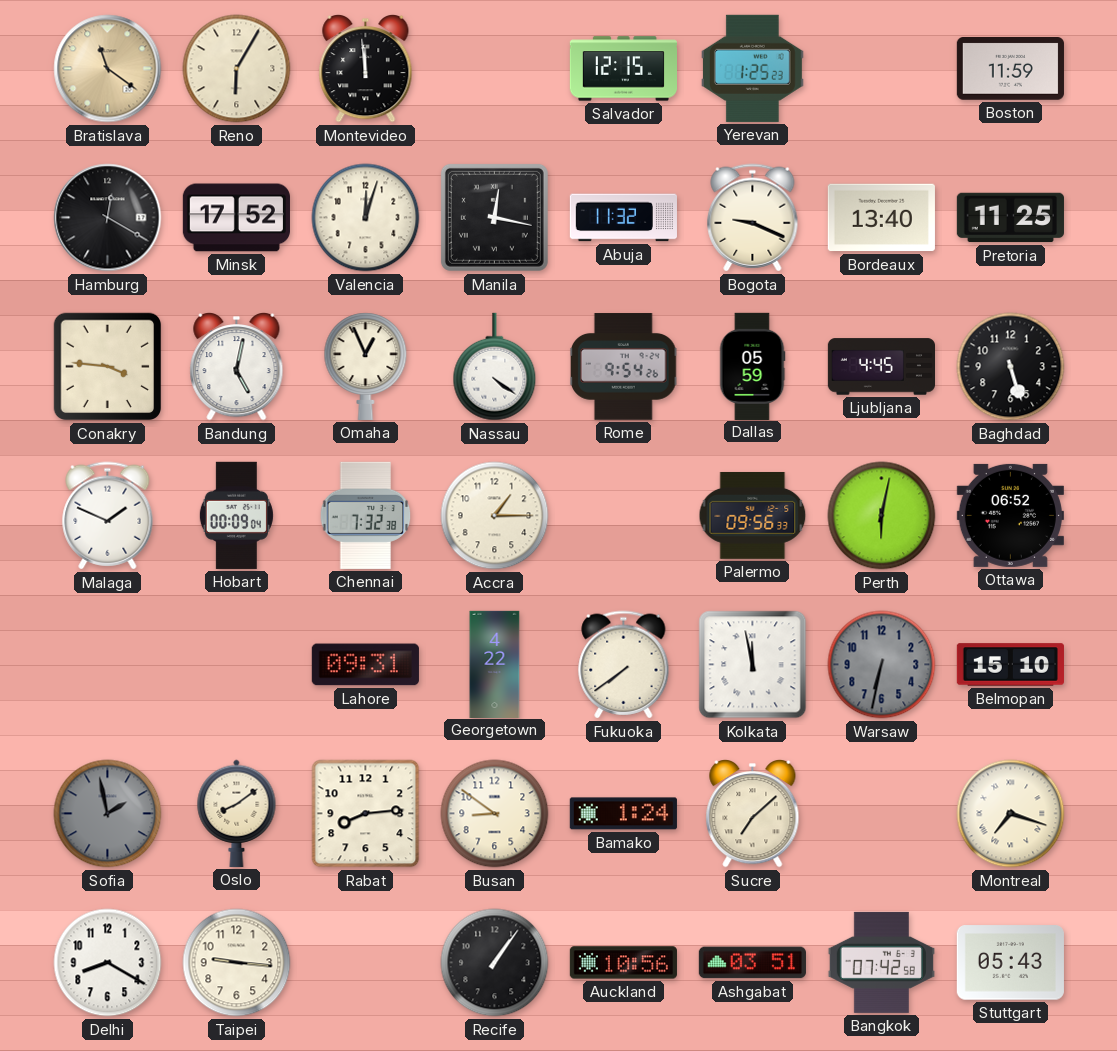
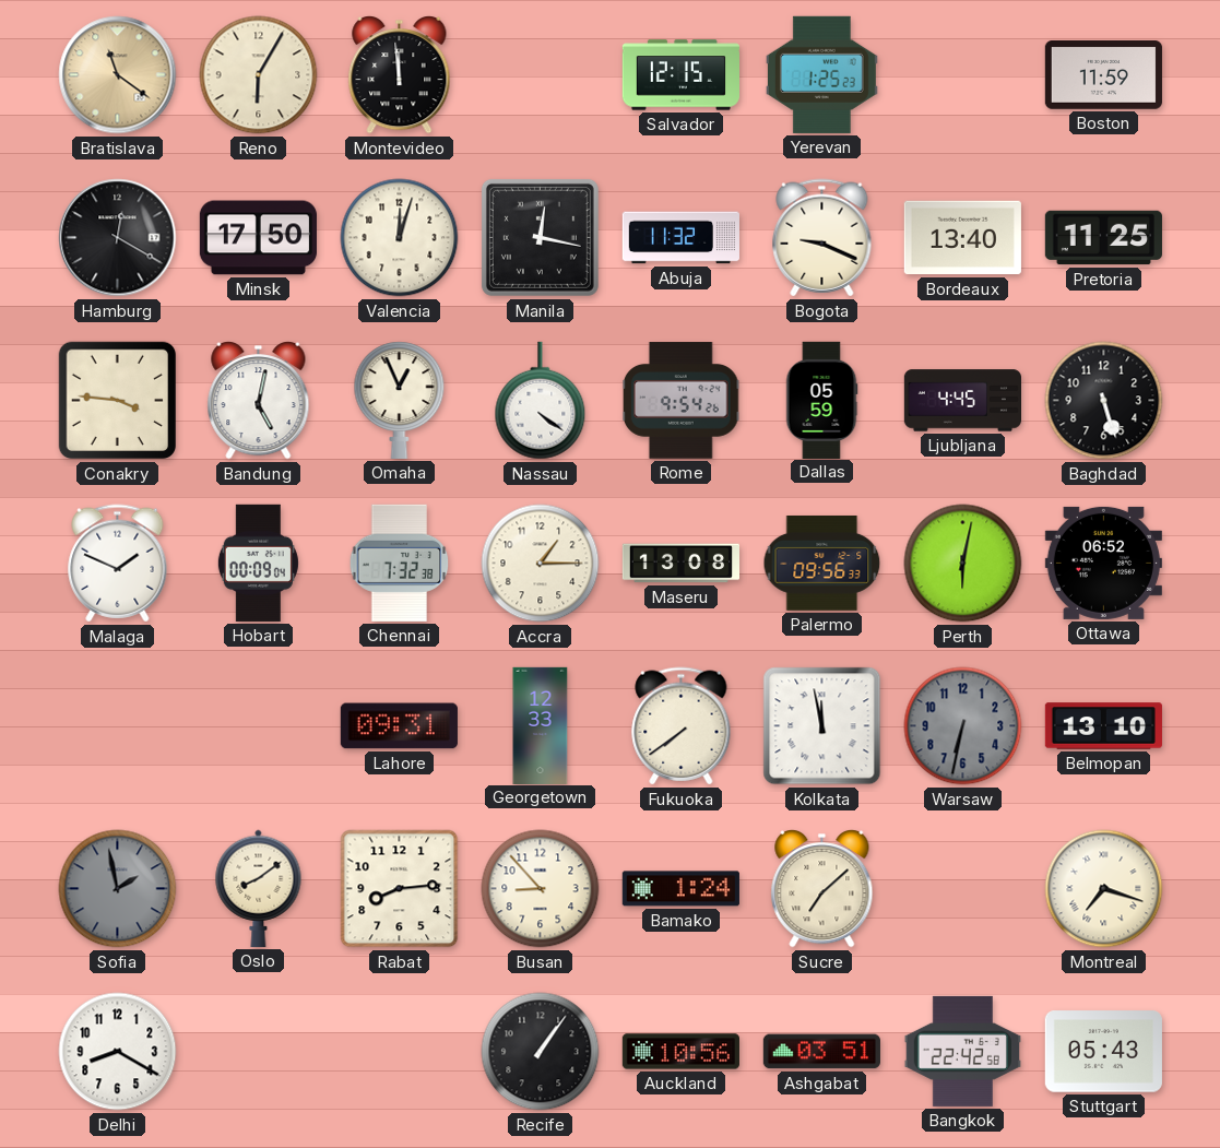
Minsk: 17:52 -> 17:50
Maseru: none -> 13:08
Georgetown: 4:22 -> 12:33
Belmopan: 15:10 -> 13:10
Busan: 8:51 -> 8:53
Taipei: 9:16 -> none
Bangkok: 07:42 -> 22:42
